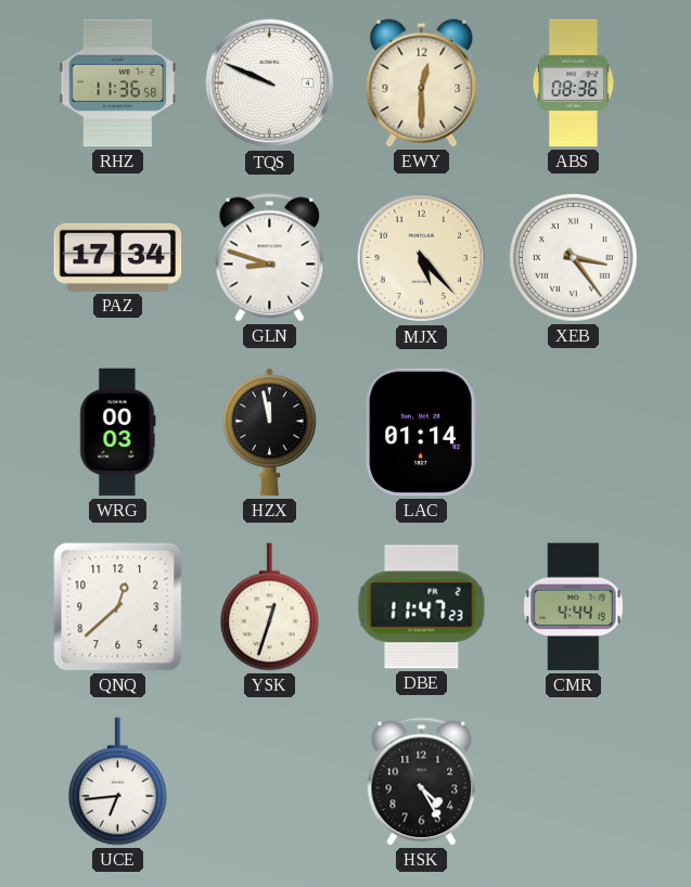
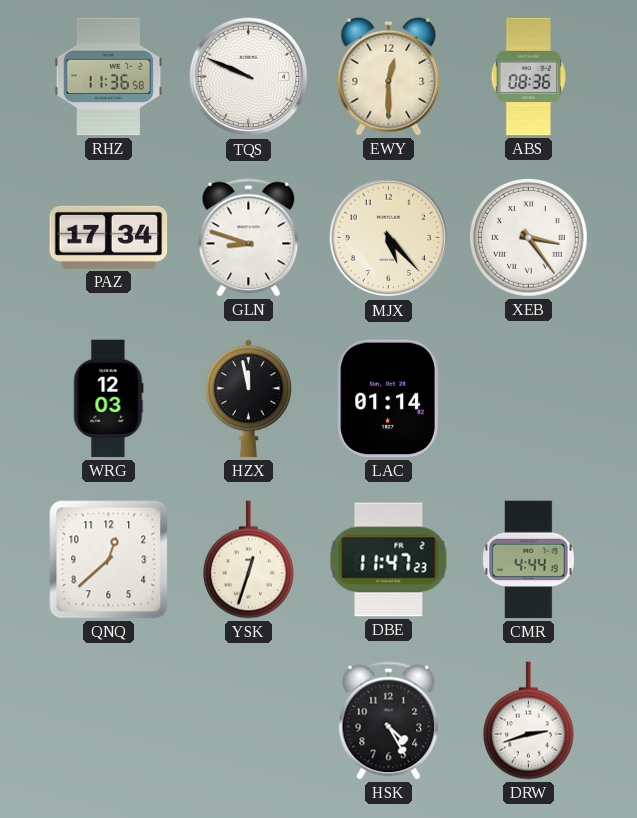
WRG: 00:03 -> 12:03
UCE: 6:44 -> none
DRW: none -> 2:42
